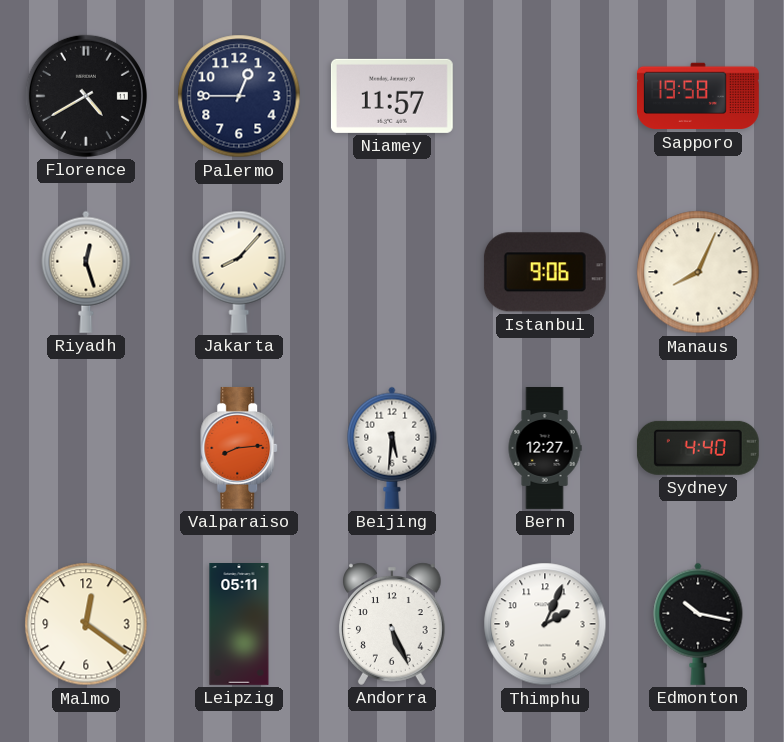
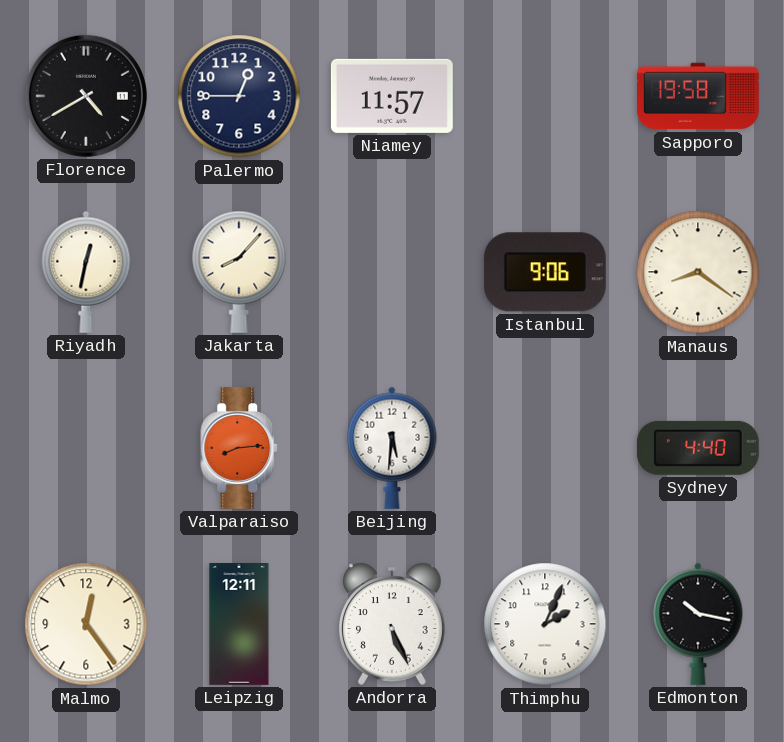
Riyadh: 12:27 -> 12:32
Manaus: 8:04 -> 8:21
Bern: 12:27 -> none
Malmo: 12:21 -> 12:24
Leipzig: 05:11 -> 12:11
